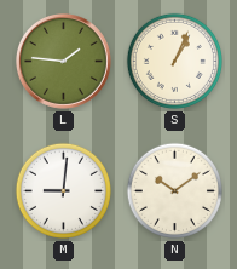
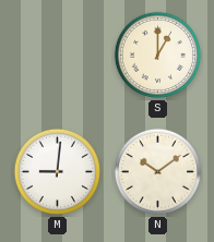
L: 1:46 -> none
S: 1:04 -> 1:00
